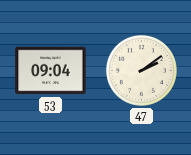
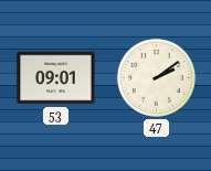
53: 09:04 -> 09:01
